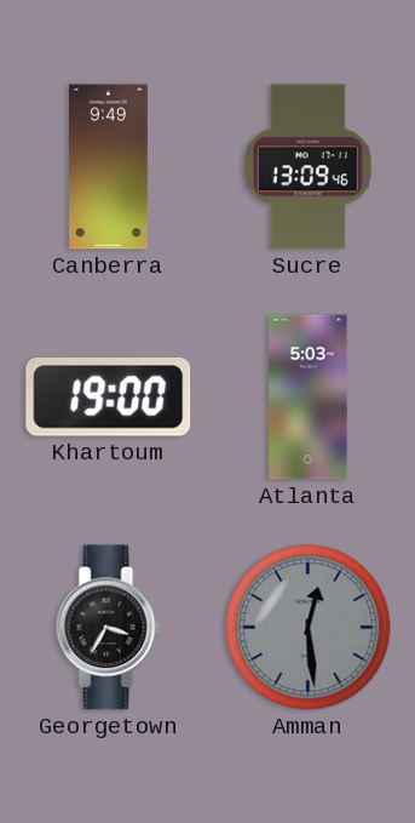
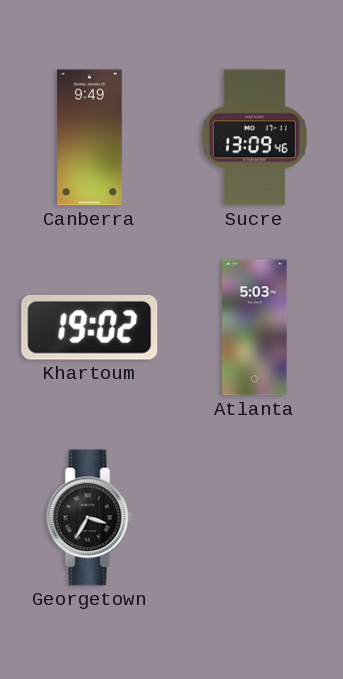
Khartoum: 19:00 -> 19:02
Amman: 12:29 -> none
